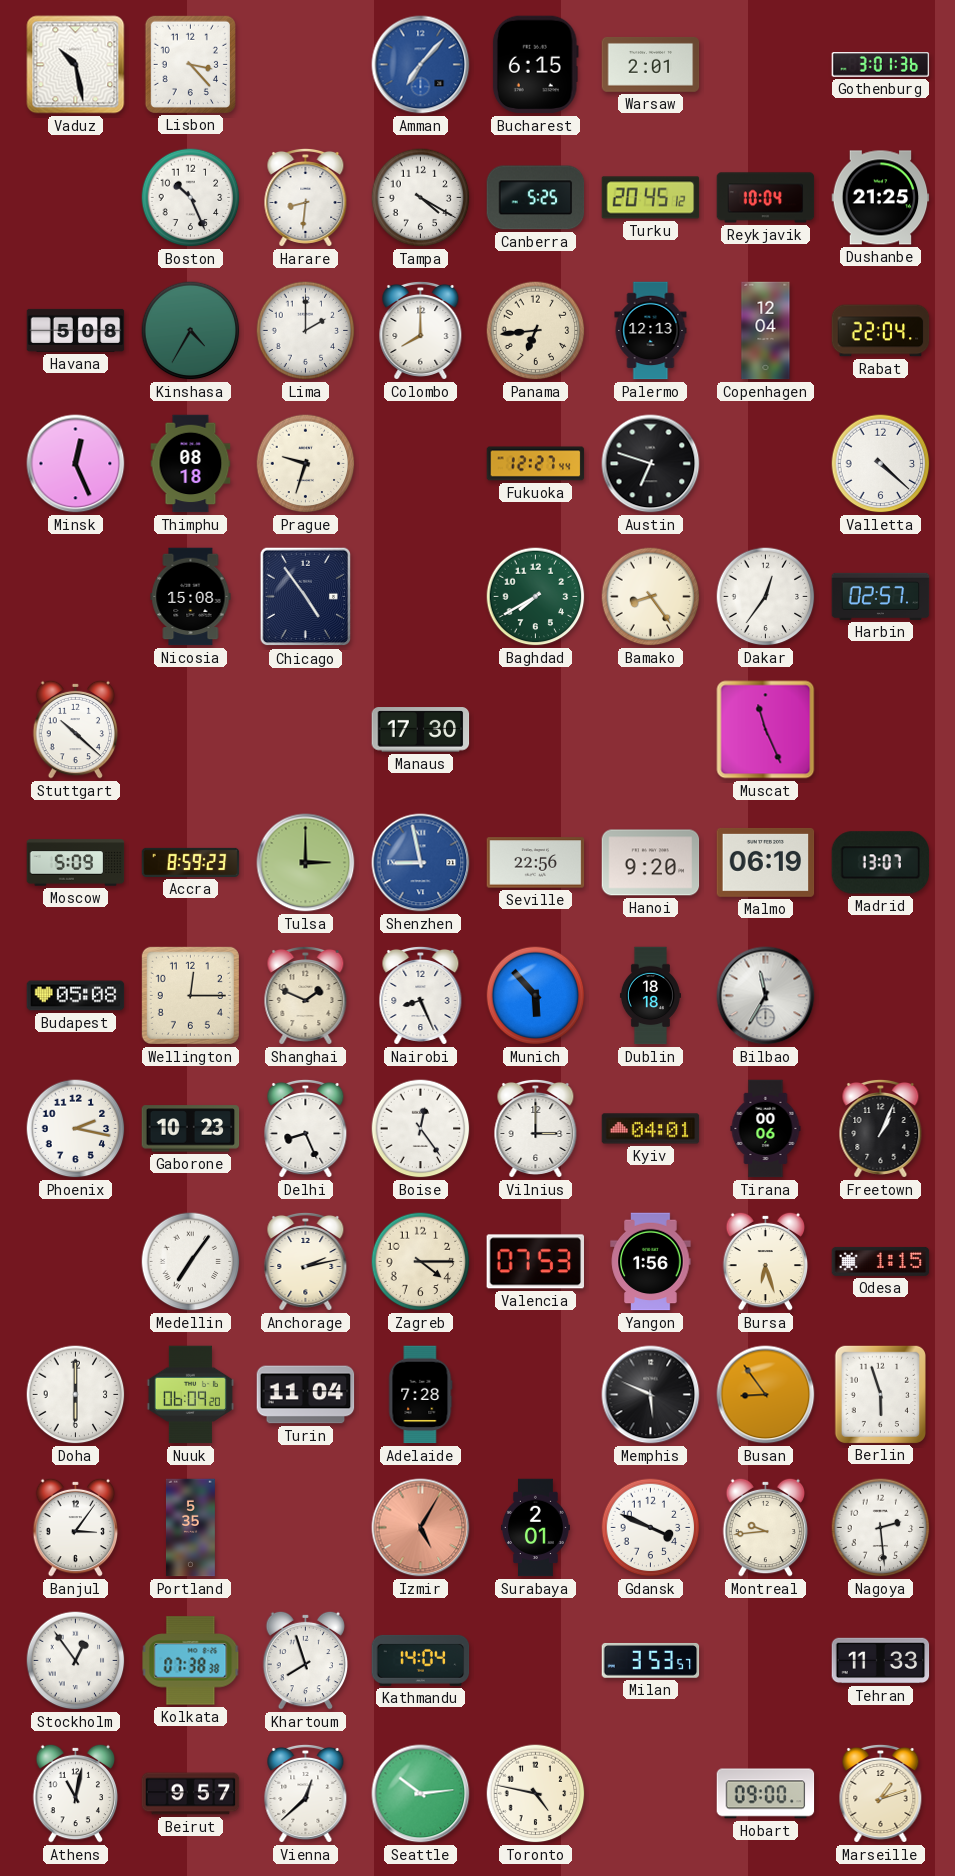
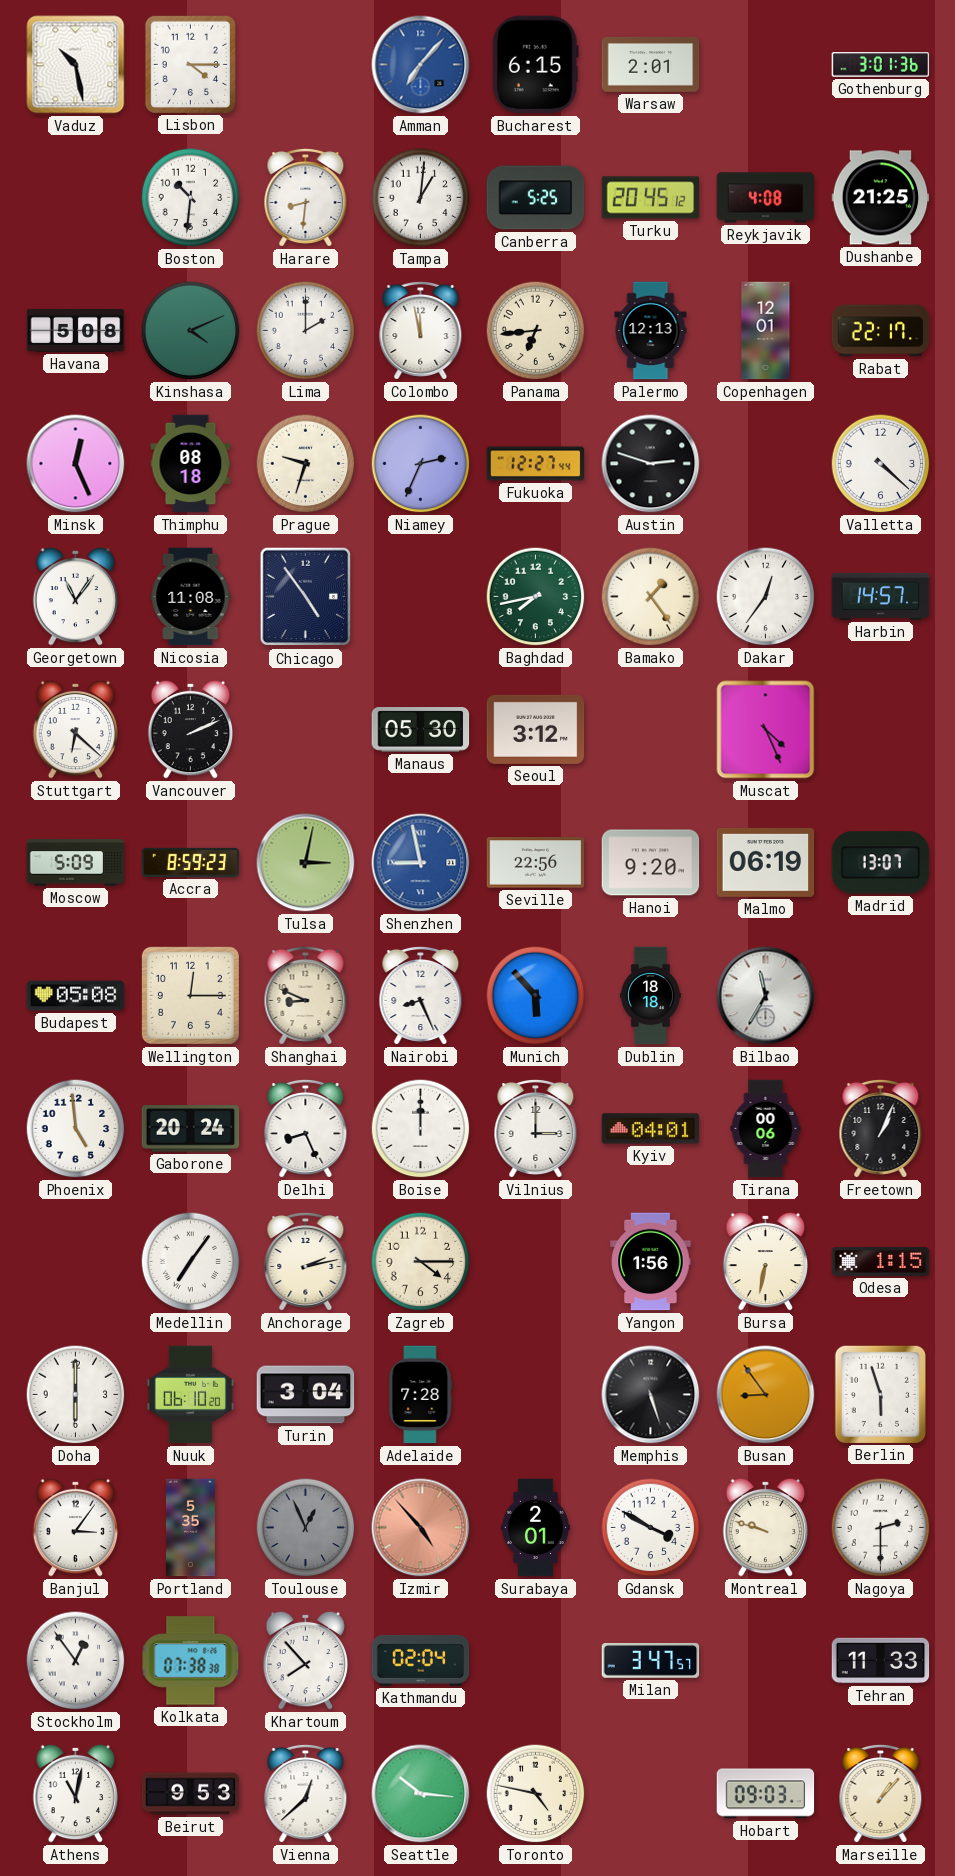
Lisbon: 3:23 -> 4:15
Boston: 10:26 -> 10:31
Tampa: 4:20 -> 1:01
Reykjavik: 10:04 -> 4:08
Kinshasa: 4:35 -> 4:11
Colombo: 8:00 -> 11:58
Copenhagen: 12:04 -> 12:01
Rabat: 22:04 -> 22:17
Niamey: none -> 2:34
Austin: 6:48 -> 2:48
Georgetown: none -> 11:06
Nicosia: 15:08 -> 11:08
Baghdad: 7:40 -> 7:43
Bamako: 8:24 -> 1:24
Harbin: 02:57 -> 14:57
Stuttgart: 10:22 -> 6:22
Vancouver: none -> 2:11
Manaus: 17:30 -> 05:30
Seoul: none -> 3:12
Muscat: 11:26 -> 4:26
Tulsa: 3:00 -> 3:02
Shanghai: 1:49 -> 8:49
Phoenix: 2:17 -> 4:59
Gaborone: 10:23 -> 20:24
Boise: 12:24 -> 12:00
Valencia: 07:53 -> none
Bursa: 6:27 -> 6:32
Nuuk: 06:09 -> 06:10
Turin: 11:04 -> 3:04
Memphis: 5:49 -> 5:27
Toulouse: none -> 12:56
Izmir: 5:05 -> 4:53
Gdansk: 3:49 -> 3:50
Montreal: 9:44 -> 9:48
Nagoya: 2:29 -> 2:30
Khartoum: 7:57 -> 7:53
Kathmandu: 14:04 -> 02:04
Milan: 3:53 -> 3:47
Beirut: 9:57 -> 9:53
Seattle: 10:14 -> 10:16
Hobart: 09:00 -> 09:03
Marseille: 1:12 -> 1:07
